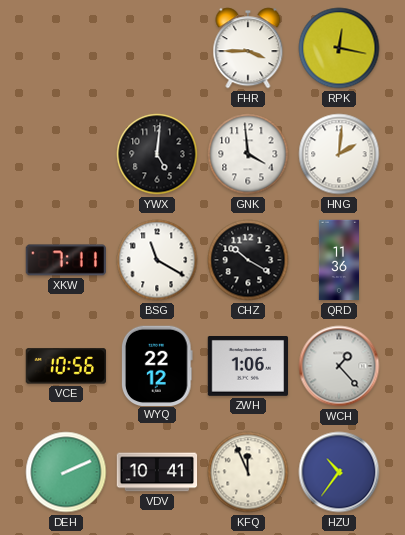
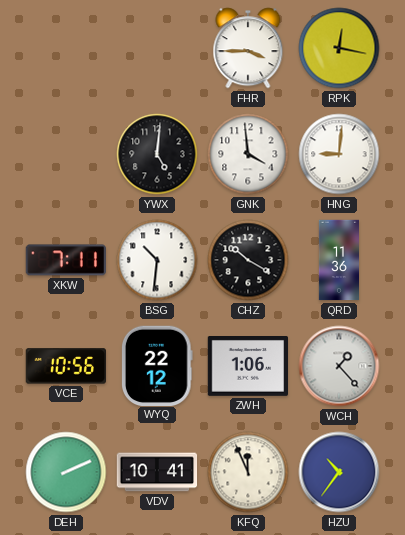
HNG: 2:01 -> 9:01
BSG: 11:20 -> 10:31
